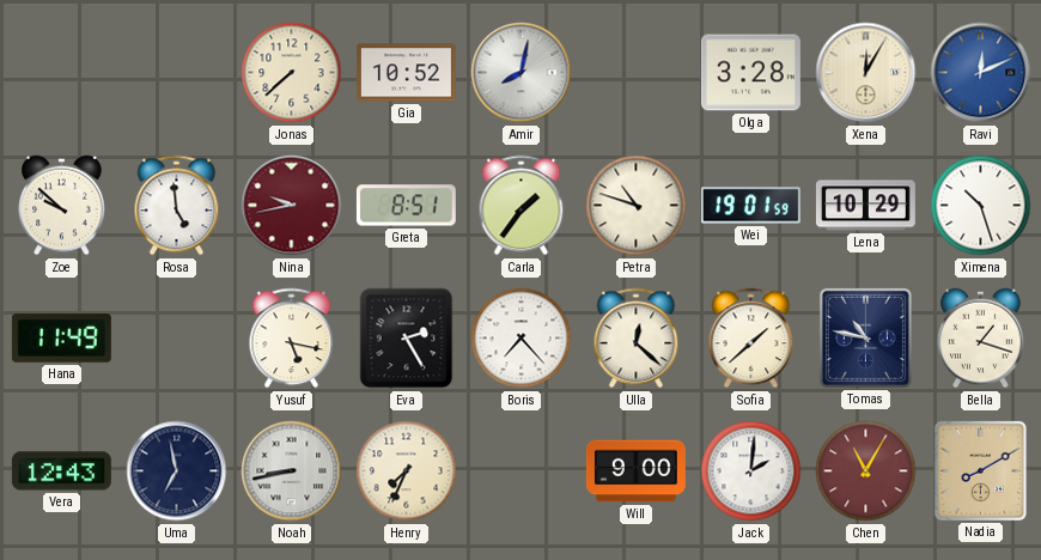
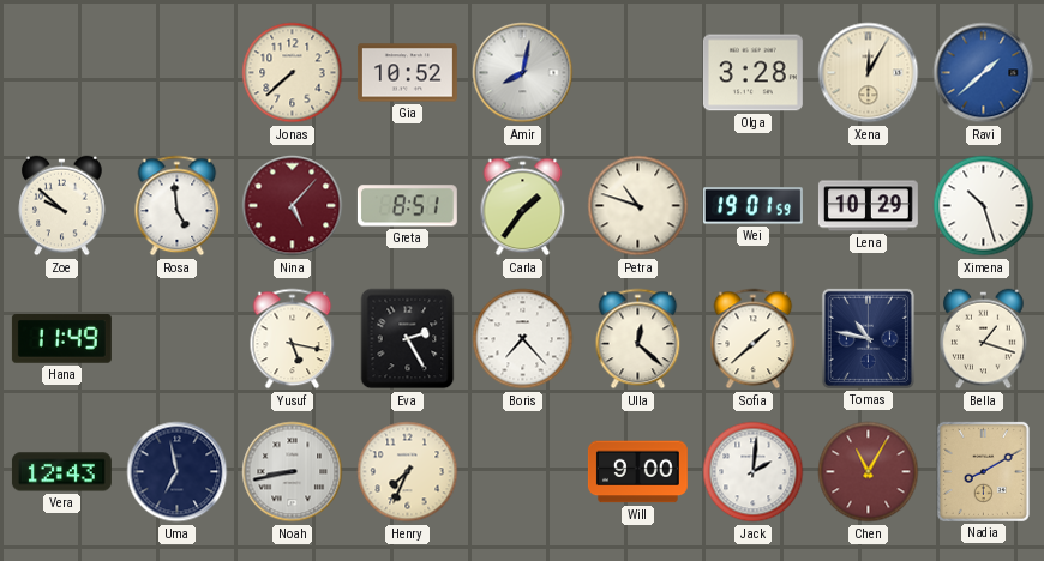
Ravi: 12:11 -> 1:38
Nina: 9:43 -> 5:07
